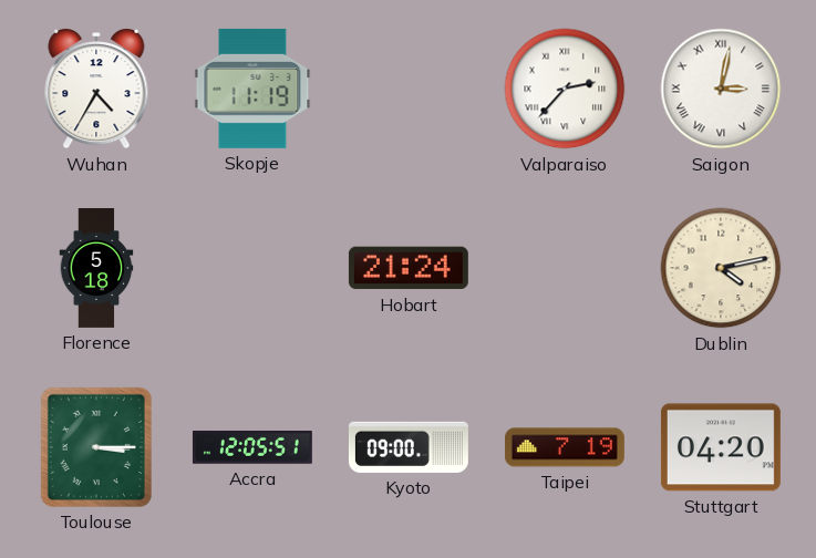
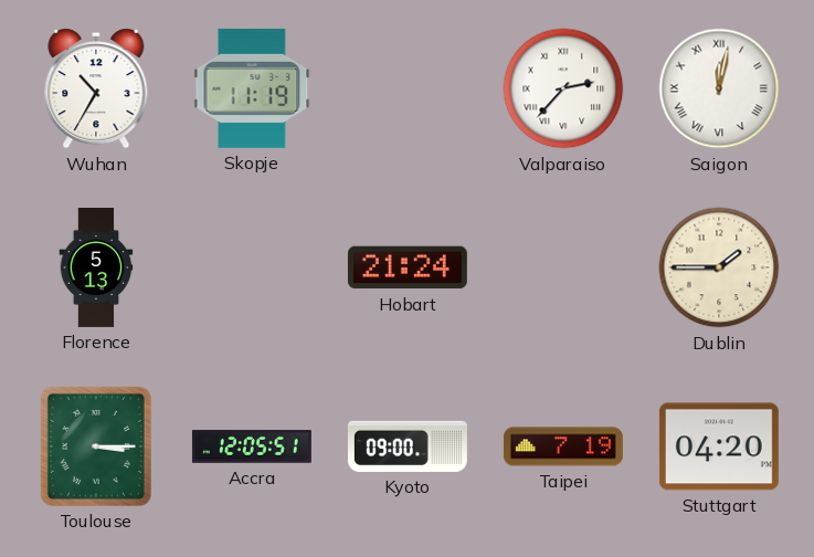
Wuhan: 4:35 -> 10:35
Saigon: 3:02 -> 12:02
Florence: 5:18 -> 5:13
Dublin: 4:13 -> 1:45
